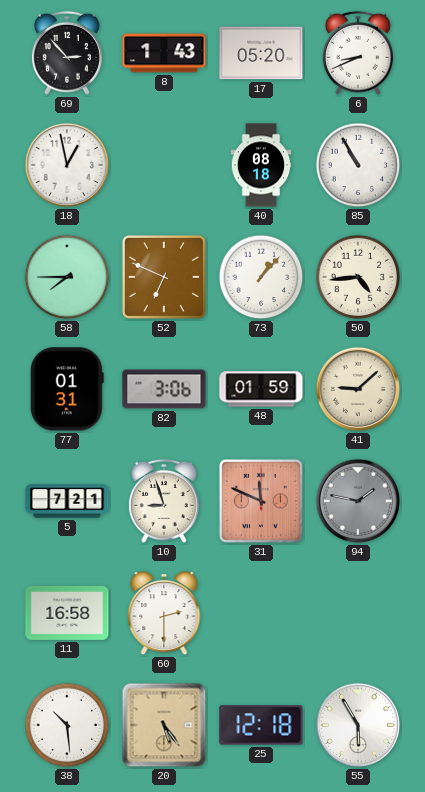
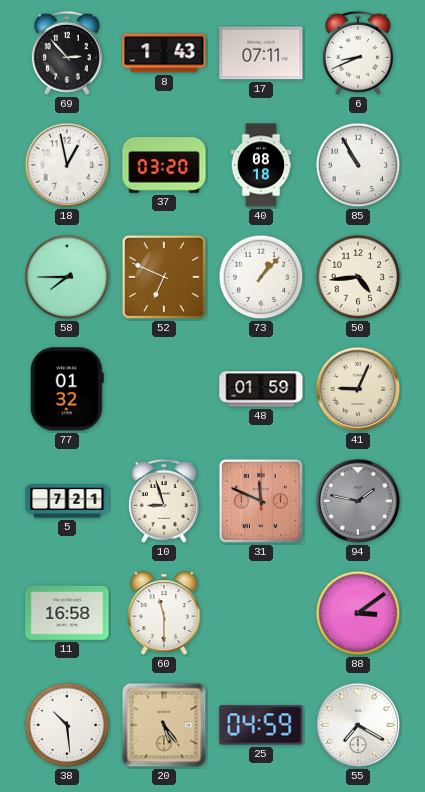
17: 05:20 -> 07:11
37: none -> 03:20
77: 01:31 -> 01:32
82: 3:06 -> none
41: 9:08 -> 9:04
60: 2:30 -> 11:30
88: none -> 3:09
25: 12:18 -> 04:59
55: 5:55 -> 7:20
